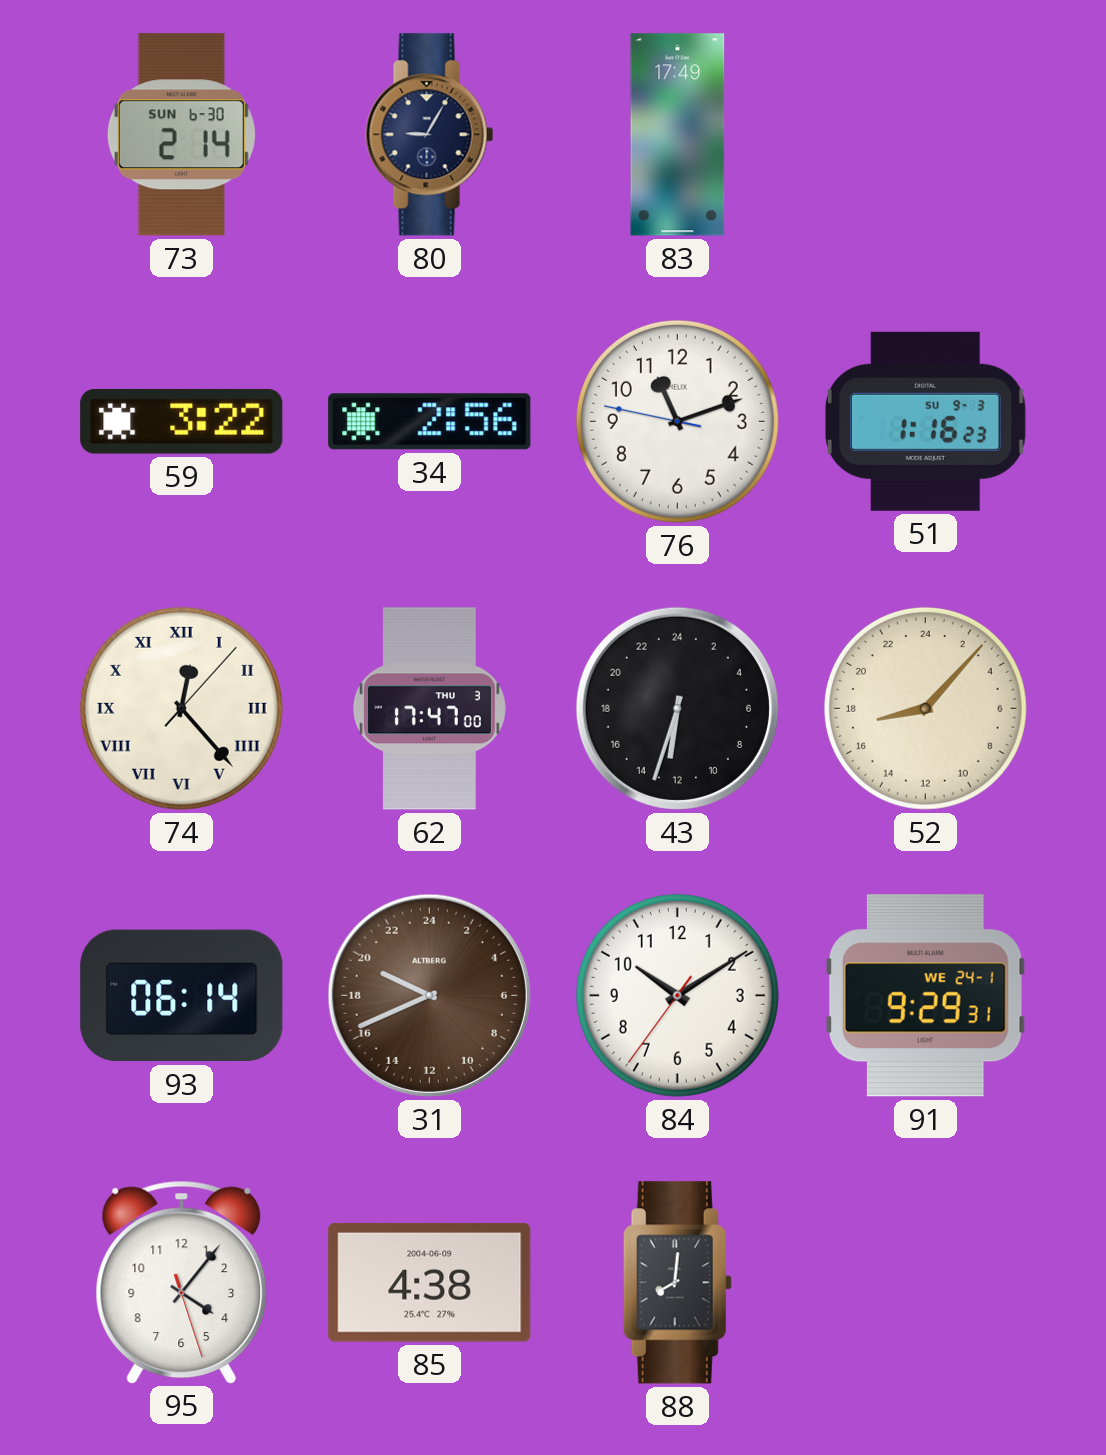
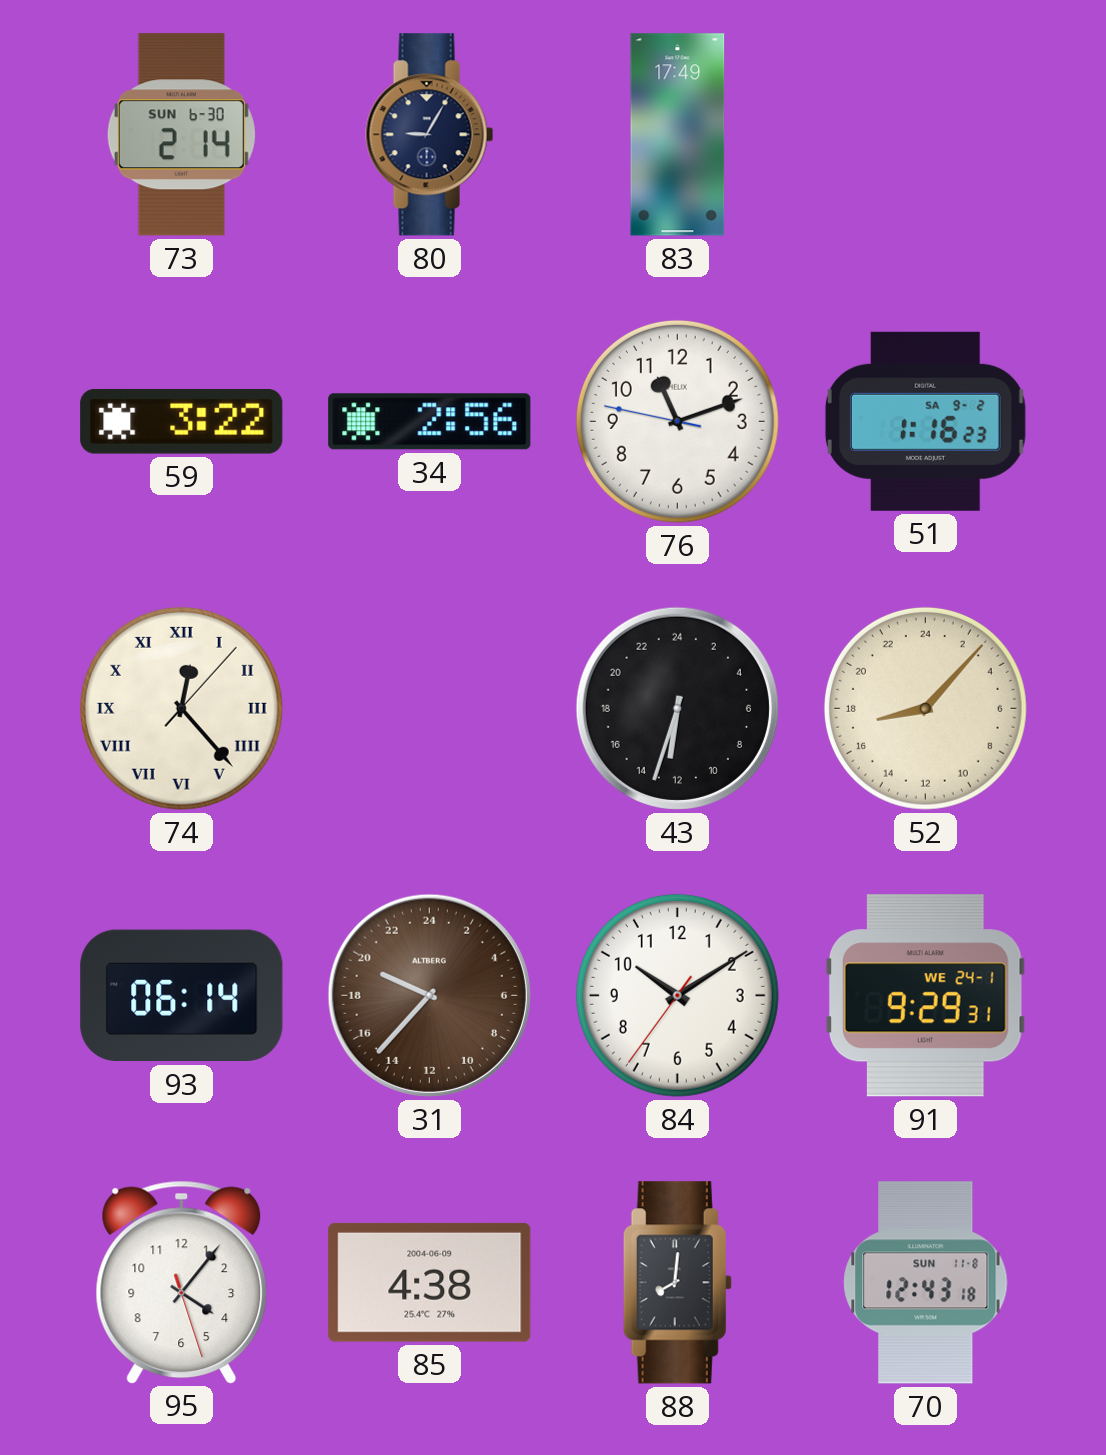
51 date: SU 9-3 -> SA 9-2
62: 17:47 -> none
31: 19:41 -> 19:37
70: none -> 12:43
